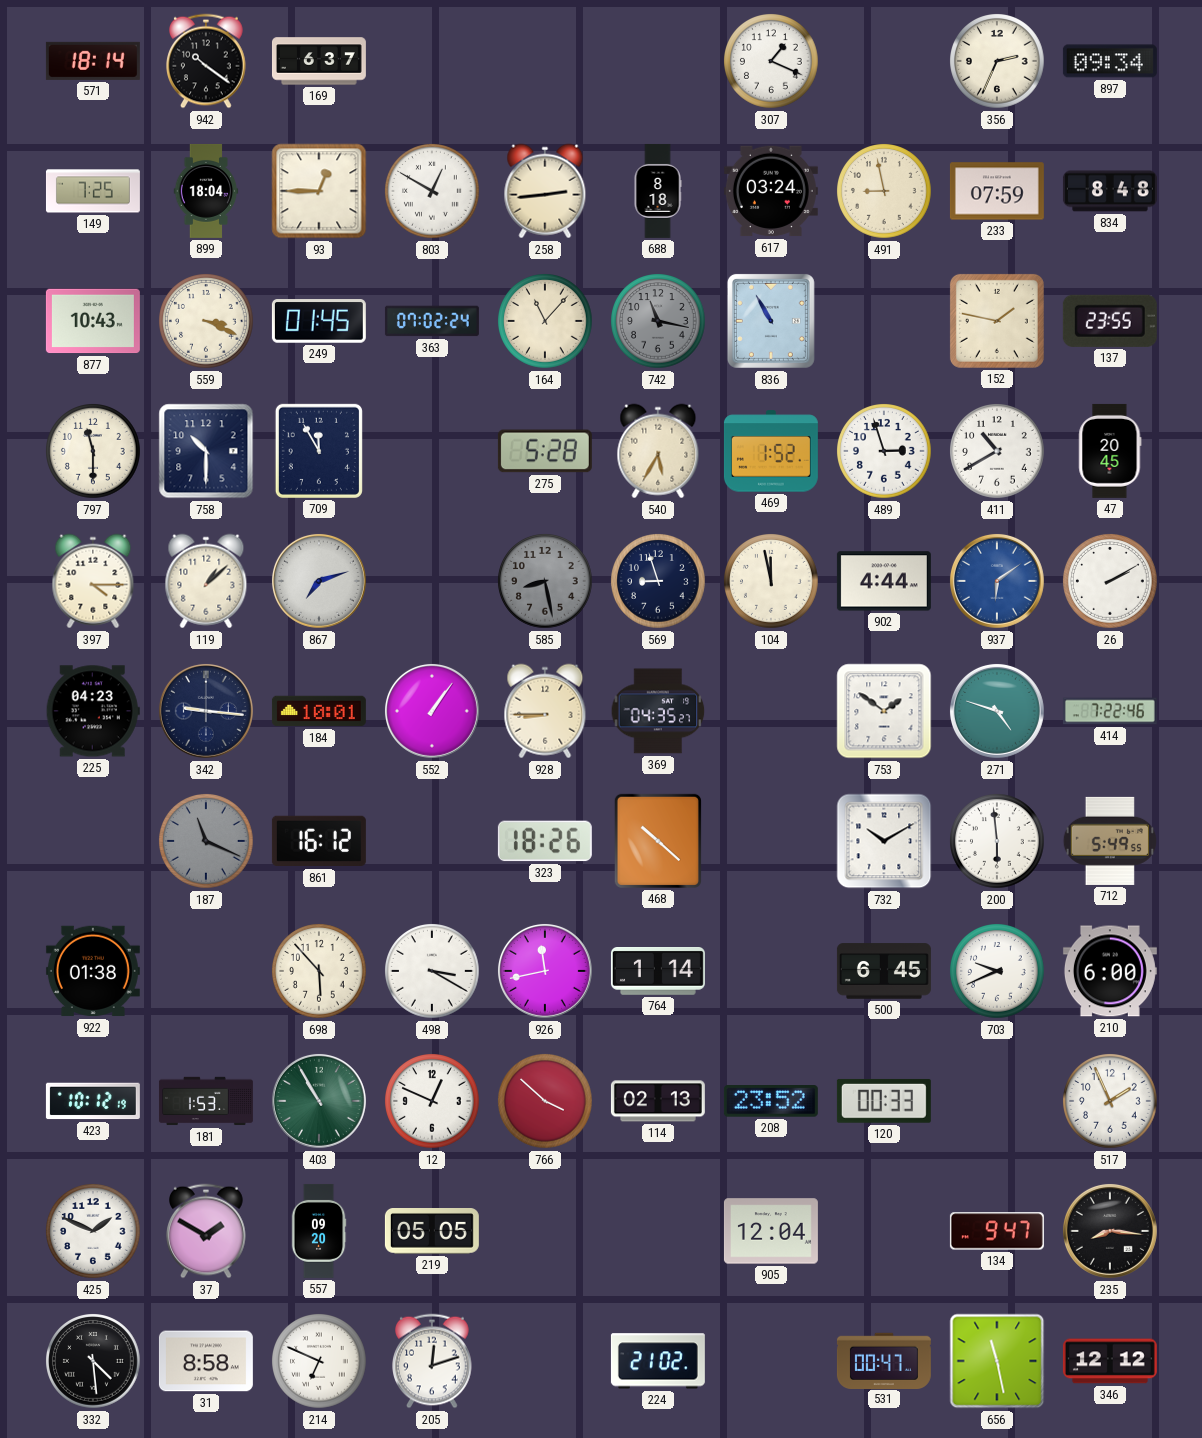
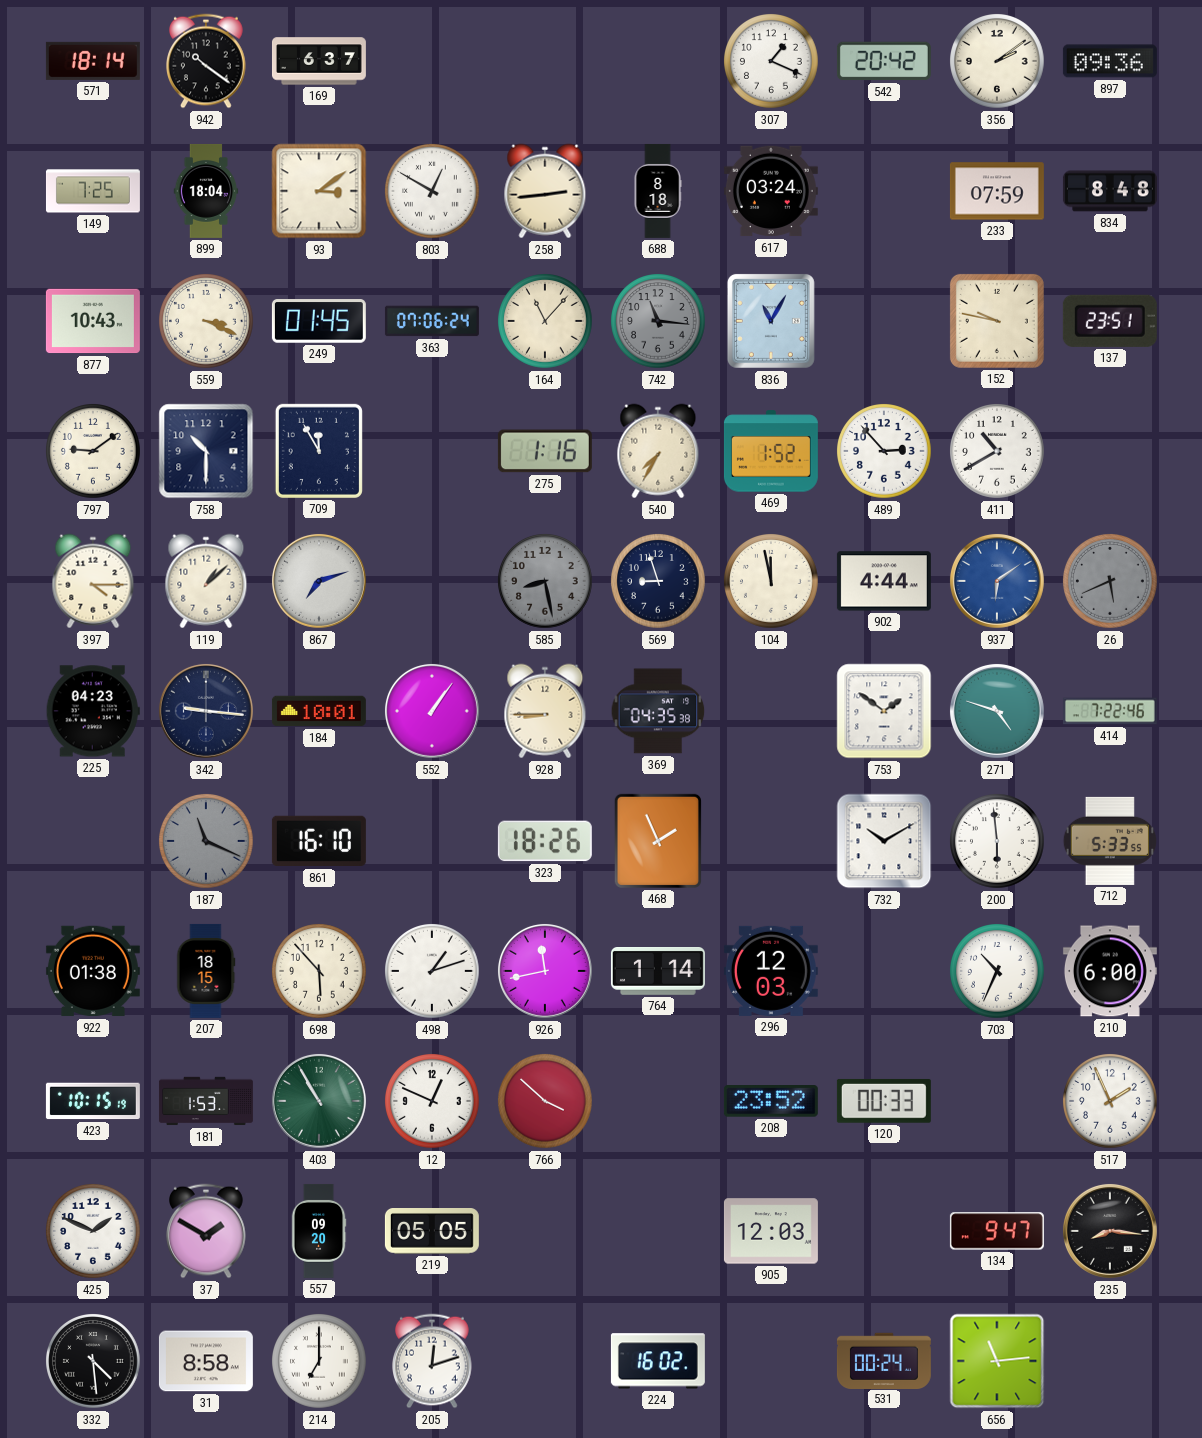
542: none -> 20:42
356: 2:34 -> 2:09
897: 09:34 -> 09:36
93: 12:45 -> 3:09
491: 8:58 -> none
363: 07:02 -> 07:06
742: 11:17 -> 11:16
836: 10:55 -> 11:05
152: 1:47 -> 9:47
137: 23:55 -> 23:51
797: 11:30 -> 9:09
275: 5:28 -> 1:16
540: 5:35 -> 7:35
489: 2:57 -> 2:53
47: 20:45 -> none
26: 2:10 -> 5:41
26 dial: white -> grey
369: 04:35:27 -> 04:35:38
861: 16:12 -> 16:10
468: 10:22 -> 1:56
712: 5:49 -> 5:33
207: none -> 18:15
498: 3:20 -> 1:12
296: none -> 12:03
500: 6:45 -> none
703: 9:41 -> 10:34
423: 10:12 -> 10:15
114: 02:13 -> none
905: 12:04 -> 12:03
214: 6:49 -> 7:00
224: 21:02 -> 16:02
531: 00:47 -> 00:24
656: 11:28 -> 11:14
346: 12:12 -> none
